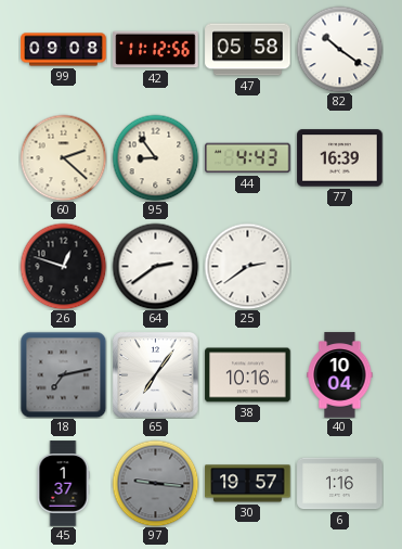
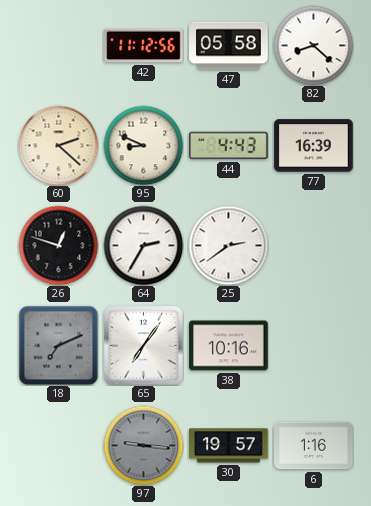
99: 09:08 -> none
82: 10:21 -> 8:22
95: 8:54 -> 8:49
64: 2:39 -> 2:35
18: 7:13 -> 7:11
40: 10:04 -> none
45: 1:37 -> none
